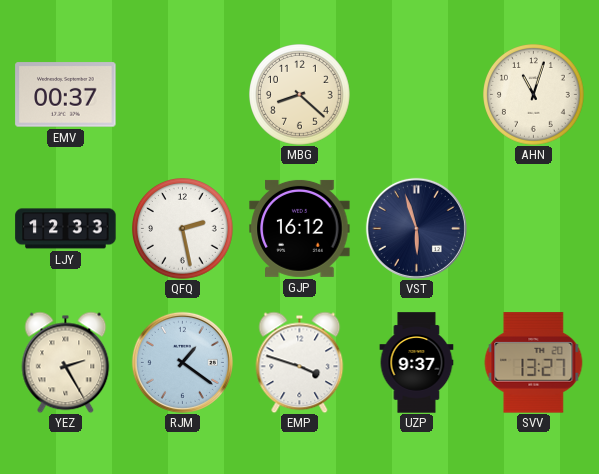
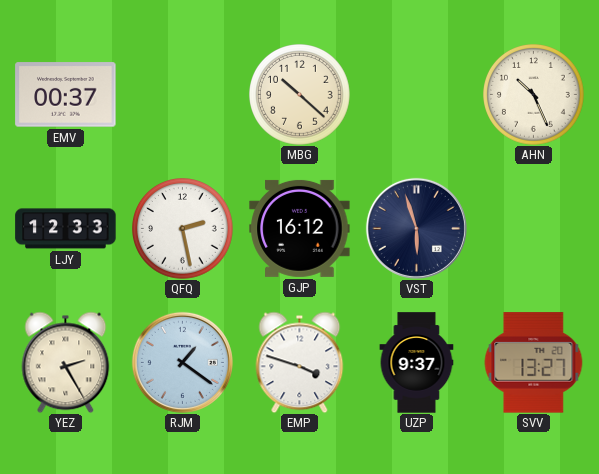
MBG: 8:22 -> 10:22
AHN: 11:03 -> 10:26
